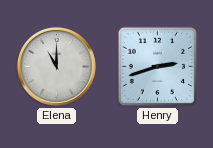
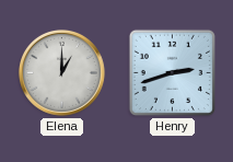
Elena: 11:00 -> 1:00
